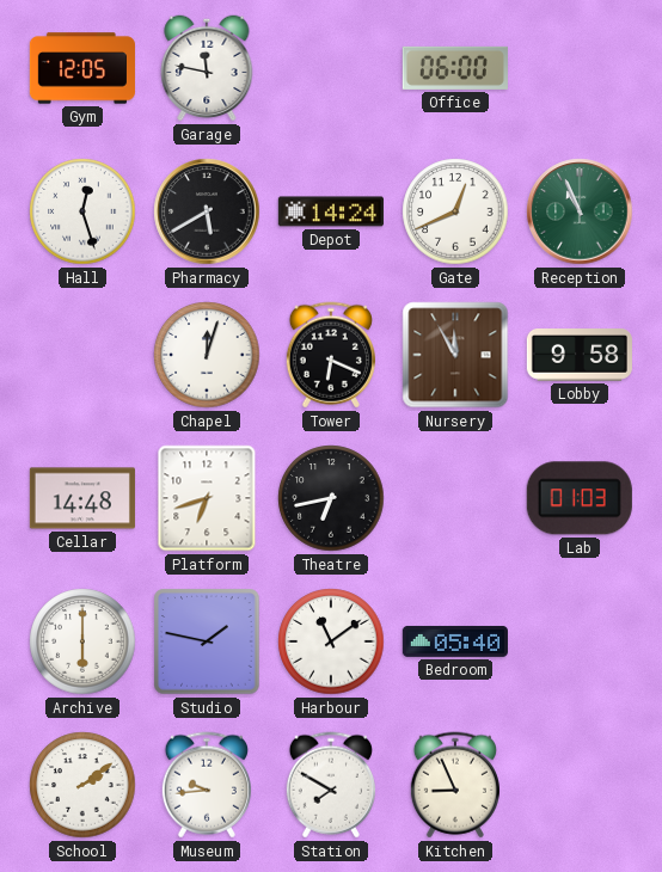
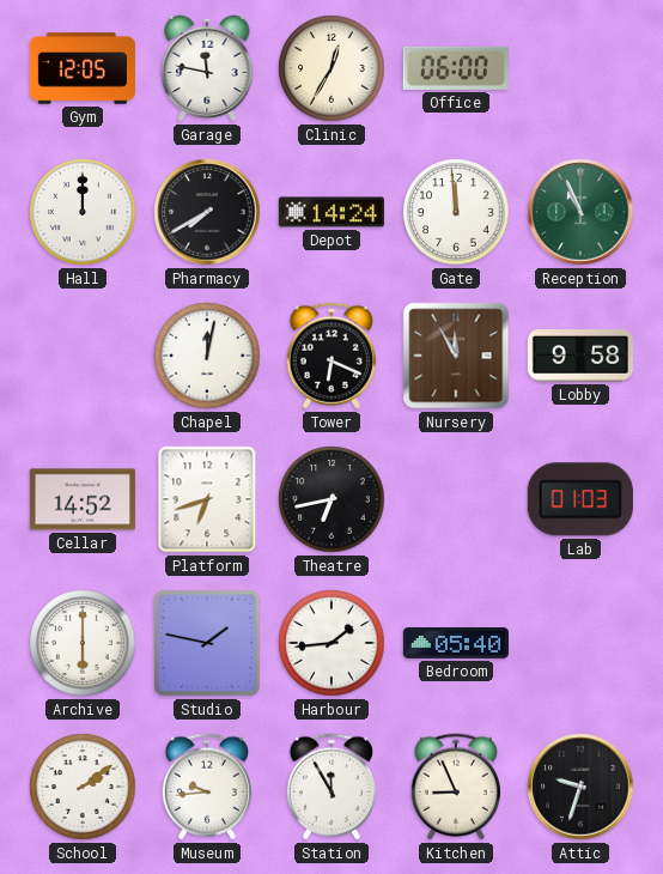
Clinic: none -> 12:35
Hall: 12:27 -> 12:00
Pharmacy: 5:40 -> 7:40
Gate: 12:41 -> 11:59
Chapel: 12:03 -> 12:02
Cellar: 14:48 -> 14:52
Harbour: 11:09 -> 1:44
Station: 7:50 -> 11:55
Attic: none -> 9:33
